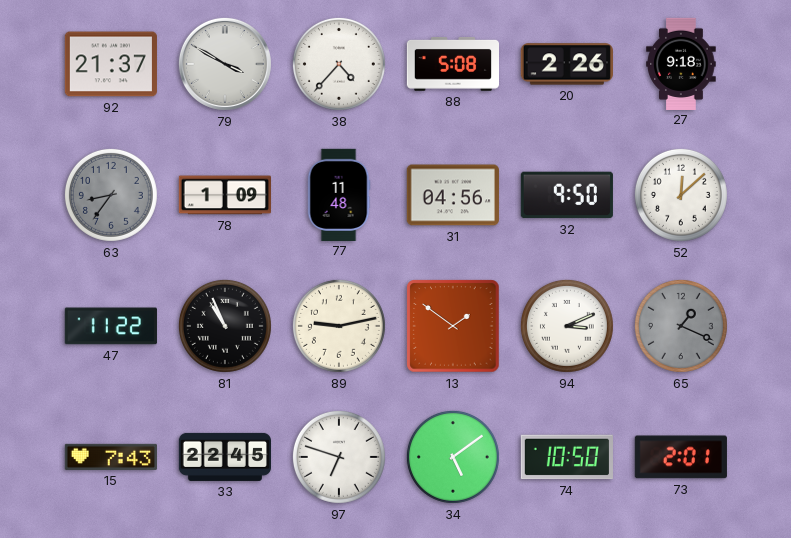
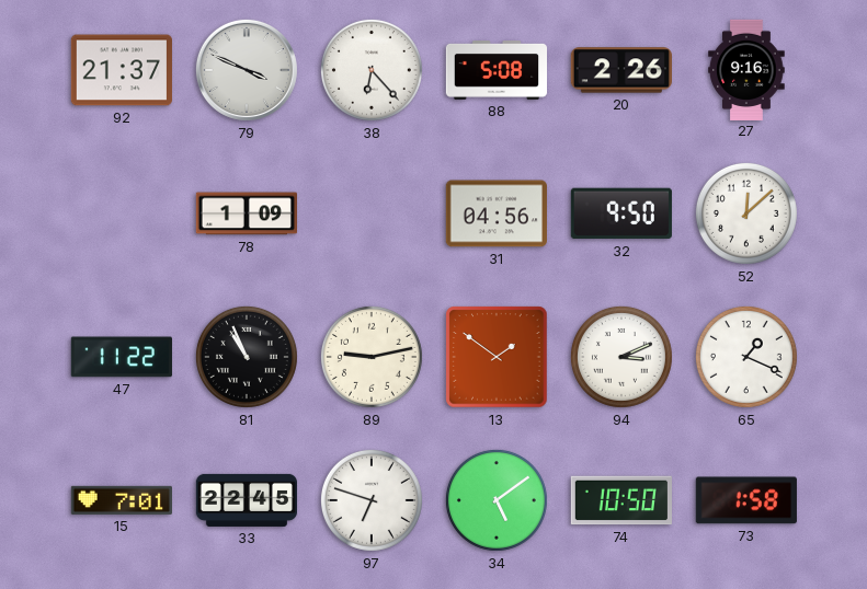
79: 3:50 -> 3:49
38: 4:37 -> 6:23
27: 9:18 -> 9:16
63: 8:36 -> none
77: 11:48 -> none
65 dial: grey -> white
15: 7:43 -> 7:01
73: 2:01 -> 1:58
